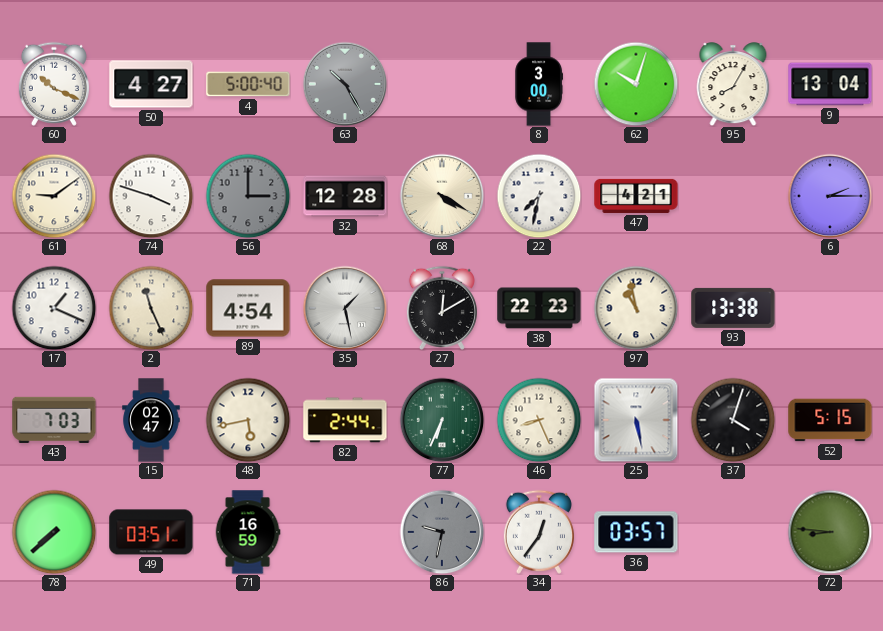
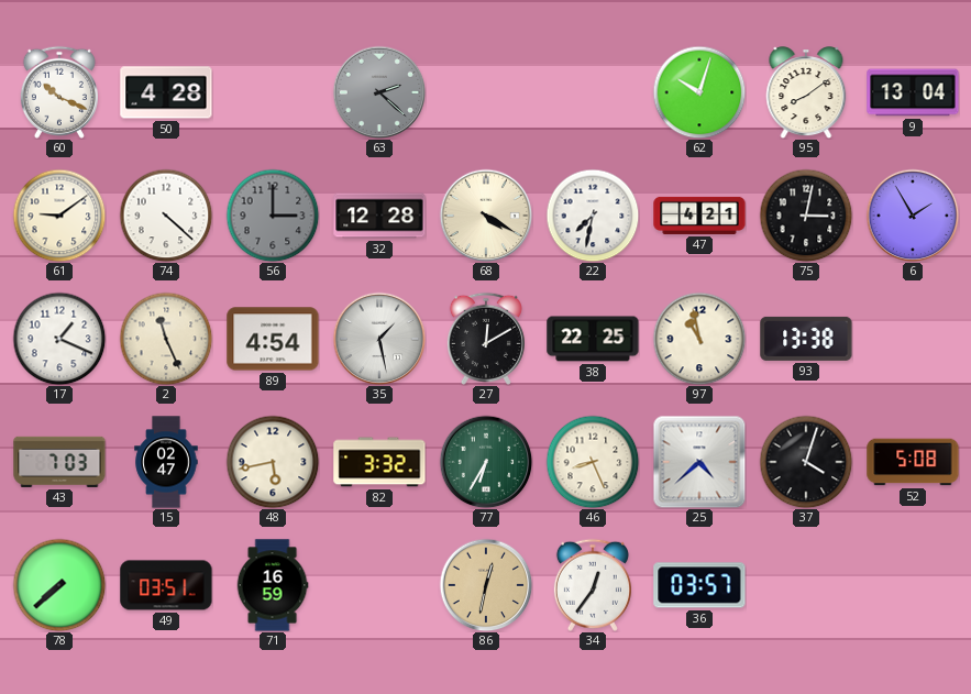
50: 4:27 -> 4:28
4: 5:00 -> none
63: 10:25 -> 2:22
8: 3:00 -> none
95: 8:05 -> 8:09
74: 3:48 -> 4:22
75: none -> 3:02
6: 2:15 -> 1:55
38: 22:23 -> 22:25
82: 2:44 -> 3:32
77: 6:34 -> 6:35
25: 5:28 -> 4:38
52: 5:15 -> 5:08
86: 9:32 -> 12:32
86 dial: grey -> champagne
72: 8:46 -> none
